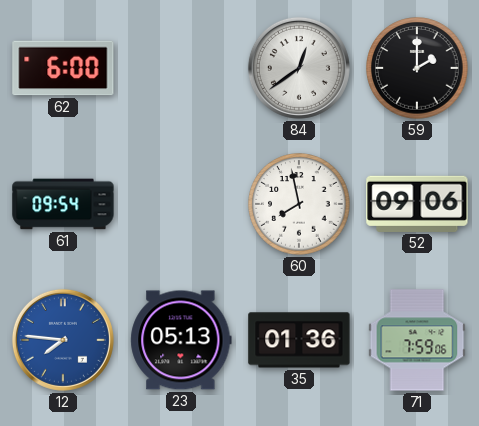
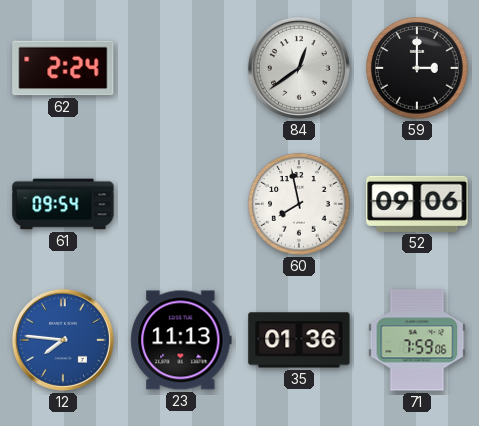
62: 6:00 -> 2:24
59: 2:00 -> 3:00
23: 05:13 -> 11:13
